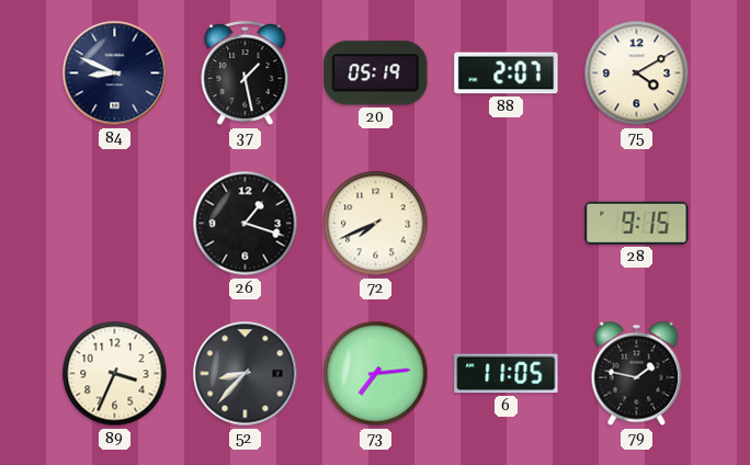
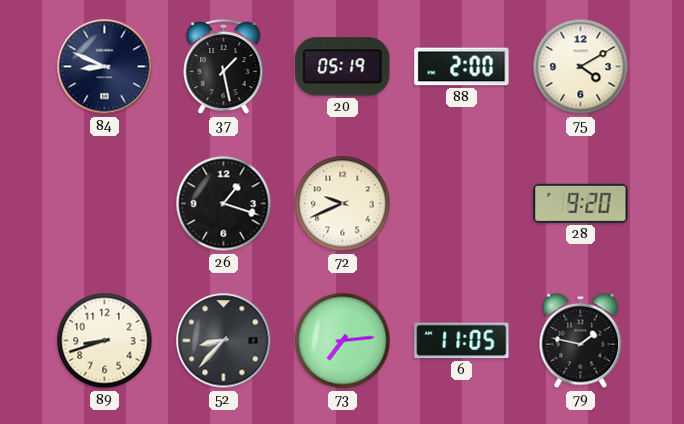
88: 2:07 -> 2:00
72: 7:41 -> 9:41
28: 9:15 -> 9:20
89: 3:34 -> 8:42
